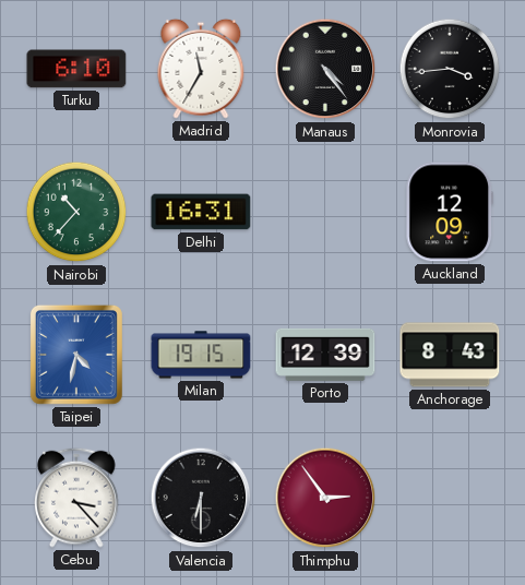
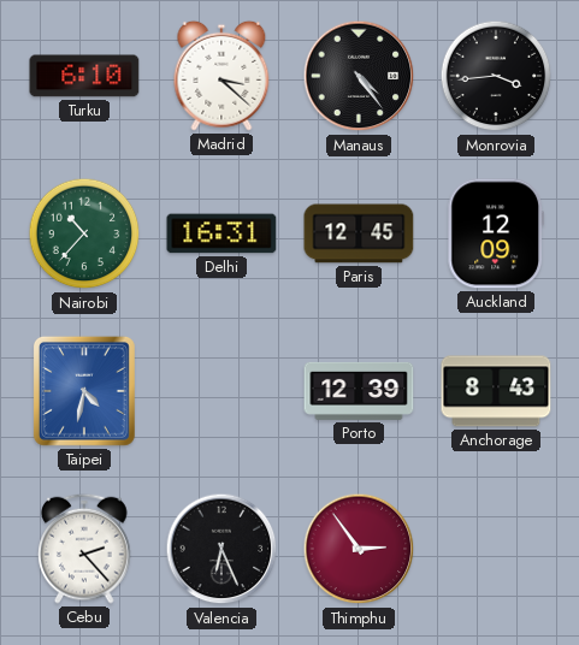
Madrid: 11:35 -> 3:22
Paris: none -> 12:45
Milan: 19:15 -> none
Cebu: 3:23 -> 2:23
Valencia: 6:30 -> 6:26
